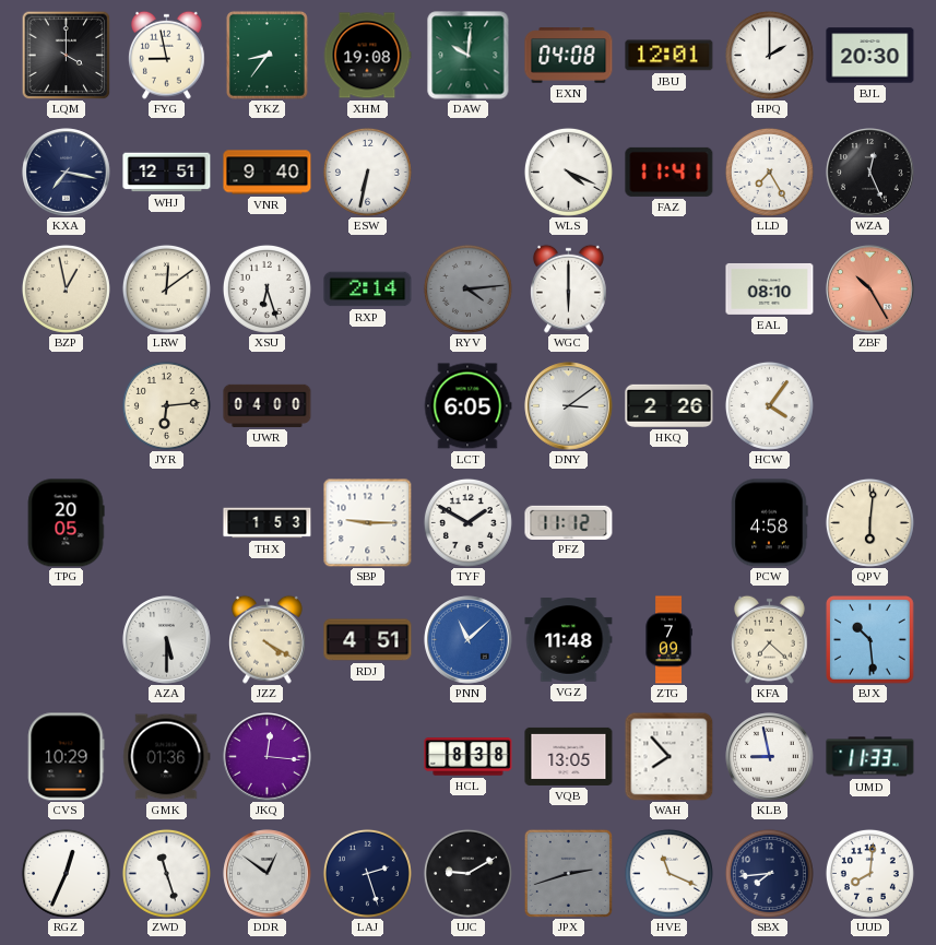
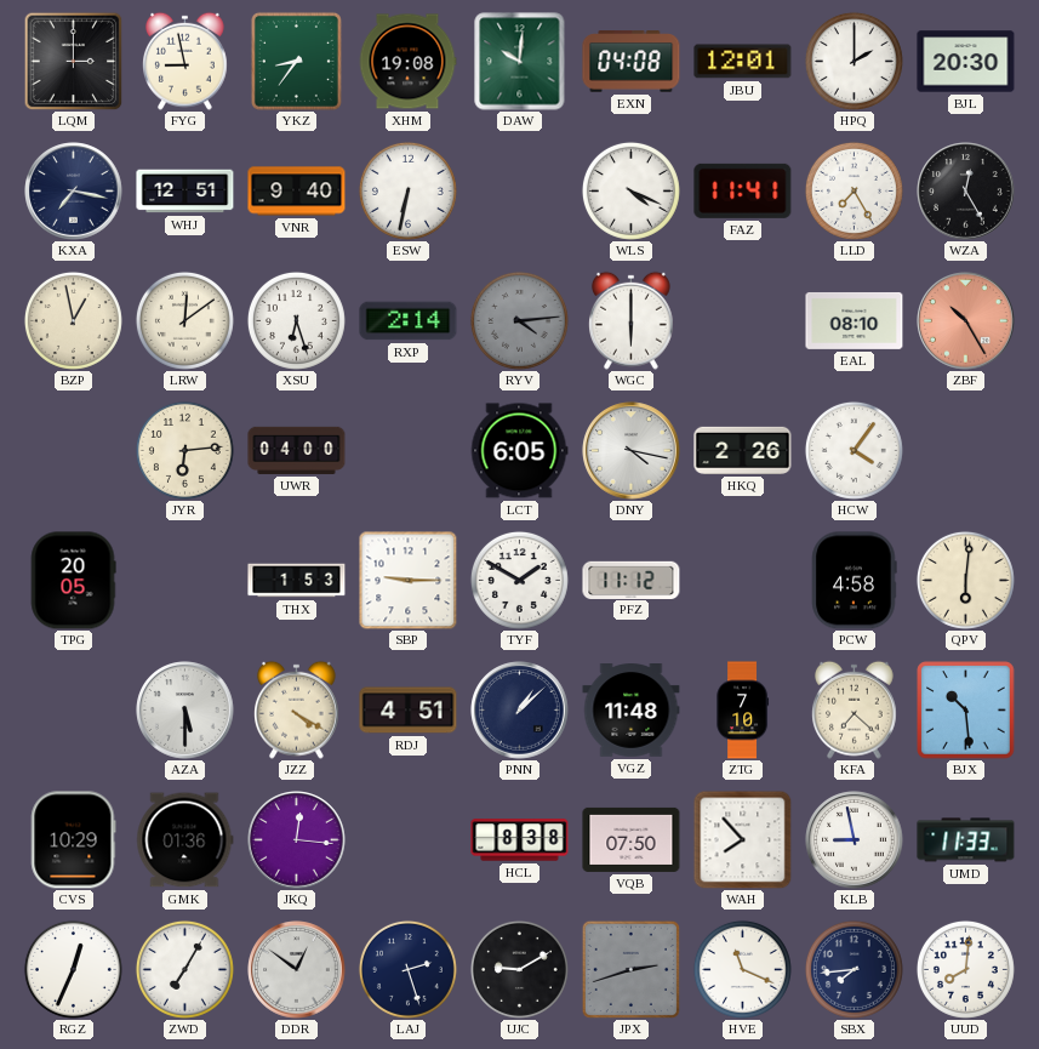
LQM: 4:00 -> 3:00
WZA: 12:26 -> 12:25
DNY: 3:09 -> 4:17
PNN: 11:08 -> 1:08
PNN dial: blue -> navy
ZTG: 7:09 -> 7:10
VQB: 13:05 -> 07:50
ZWD: 11:27 -> 7:05
